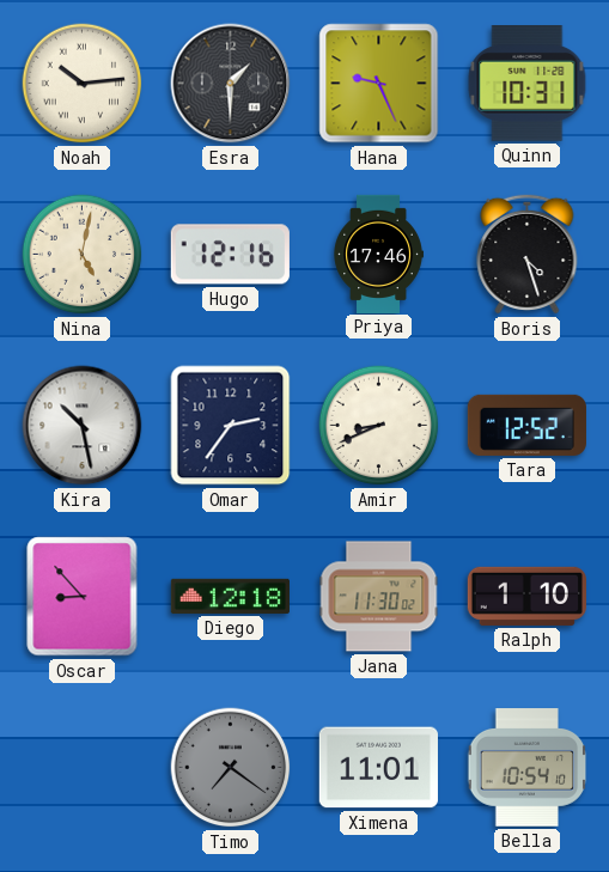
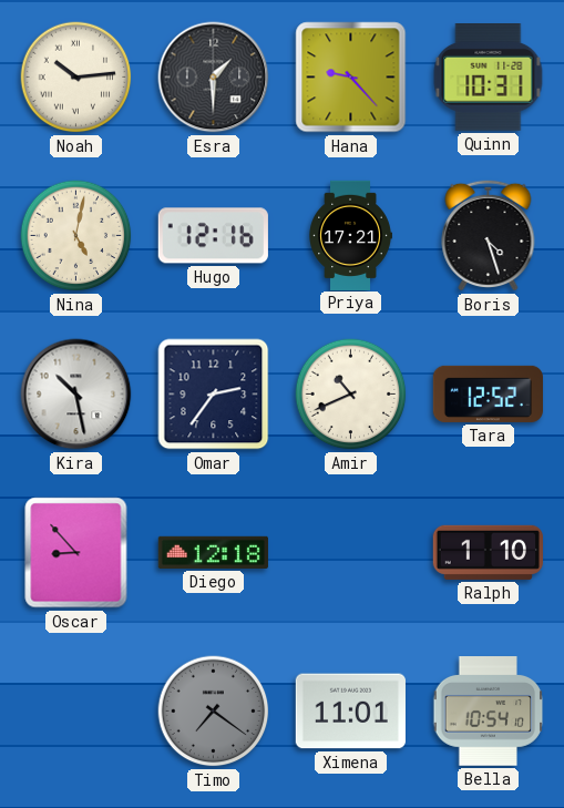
Hana: 9:26 -> 9:23
Priya: 17:46 -> 17:21
Amir: 8:41 -> 10:41
Jana: 11:30 -> none
